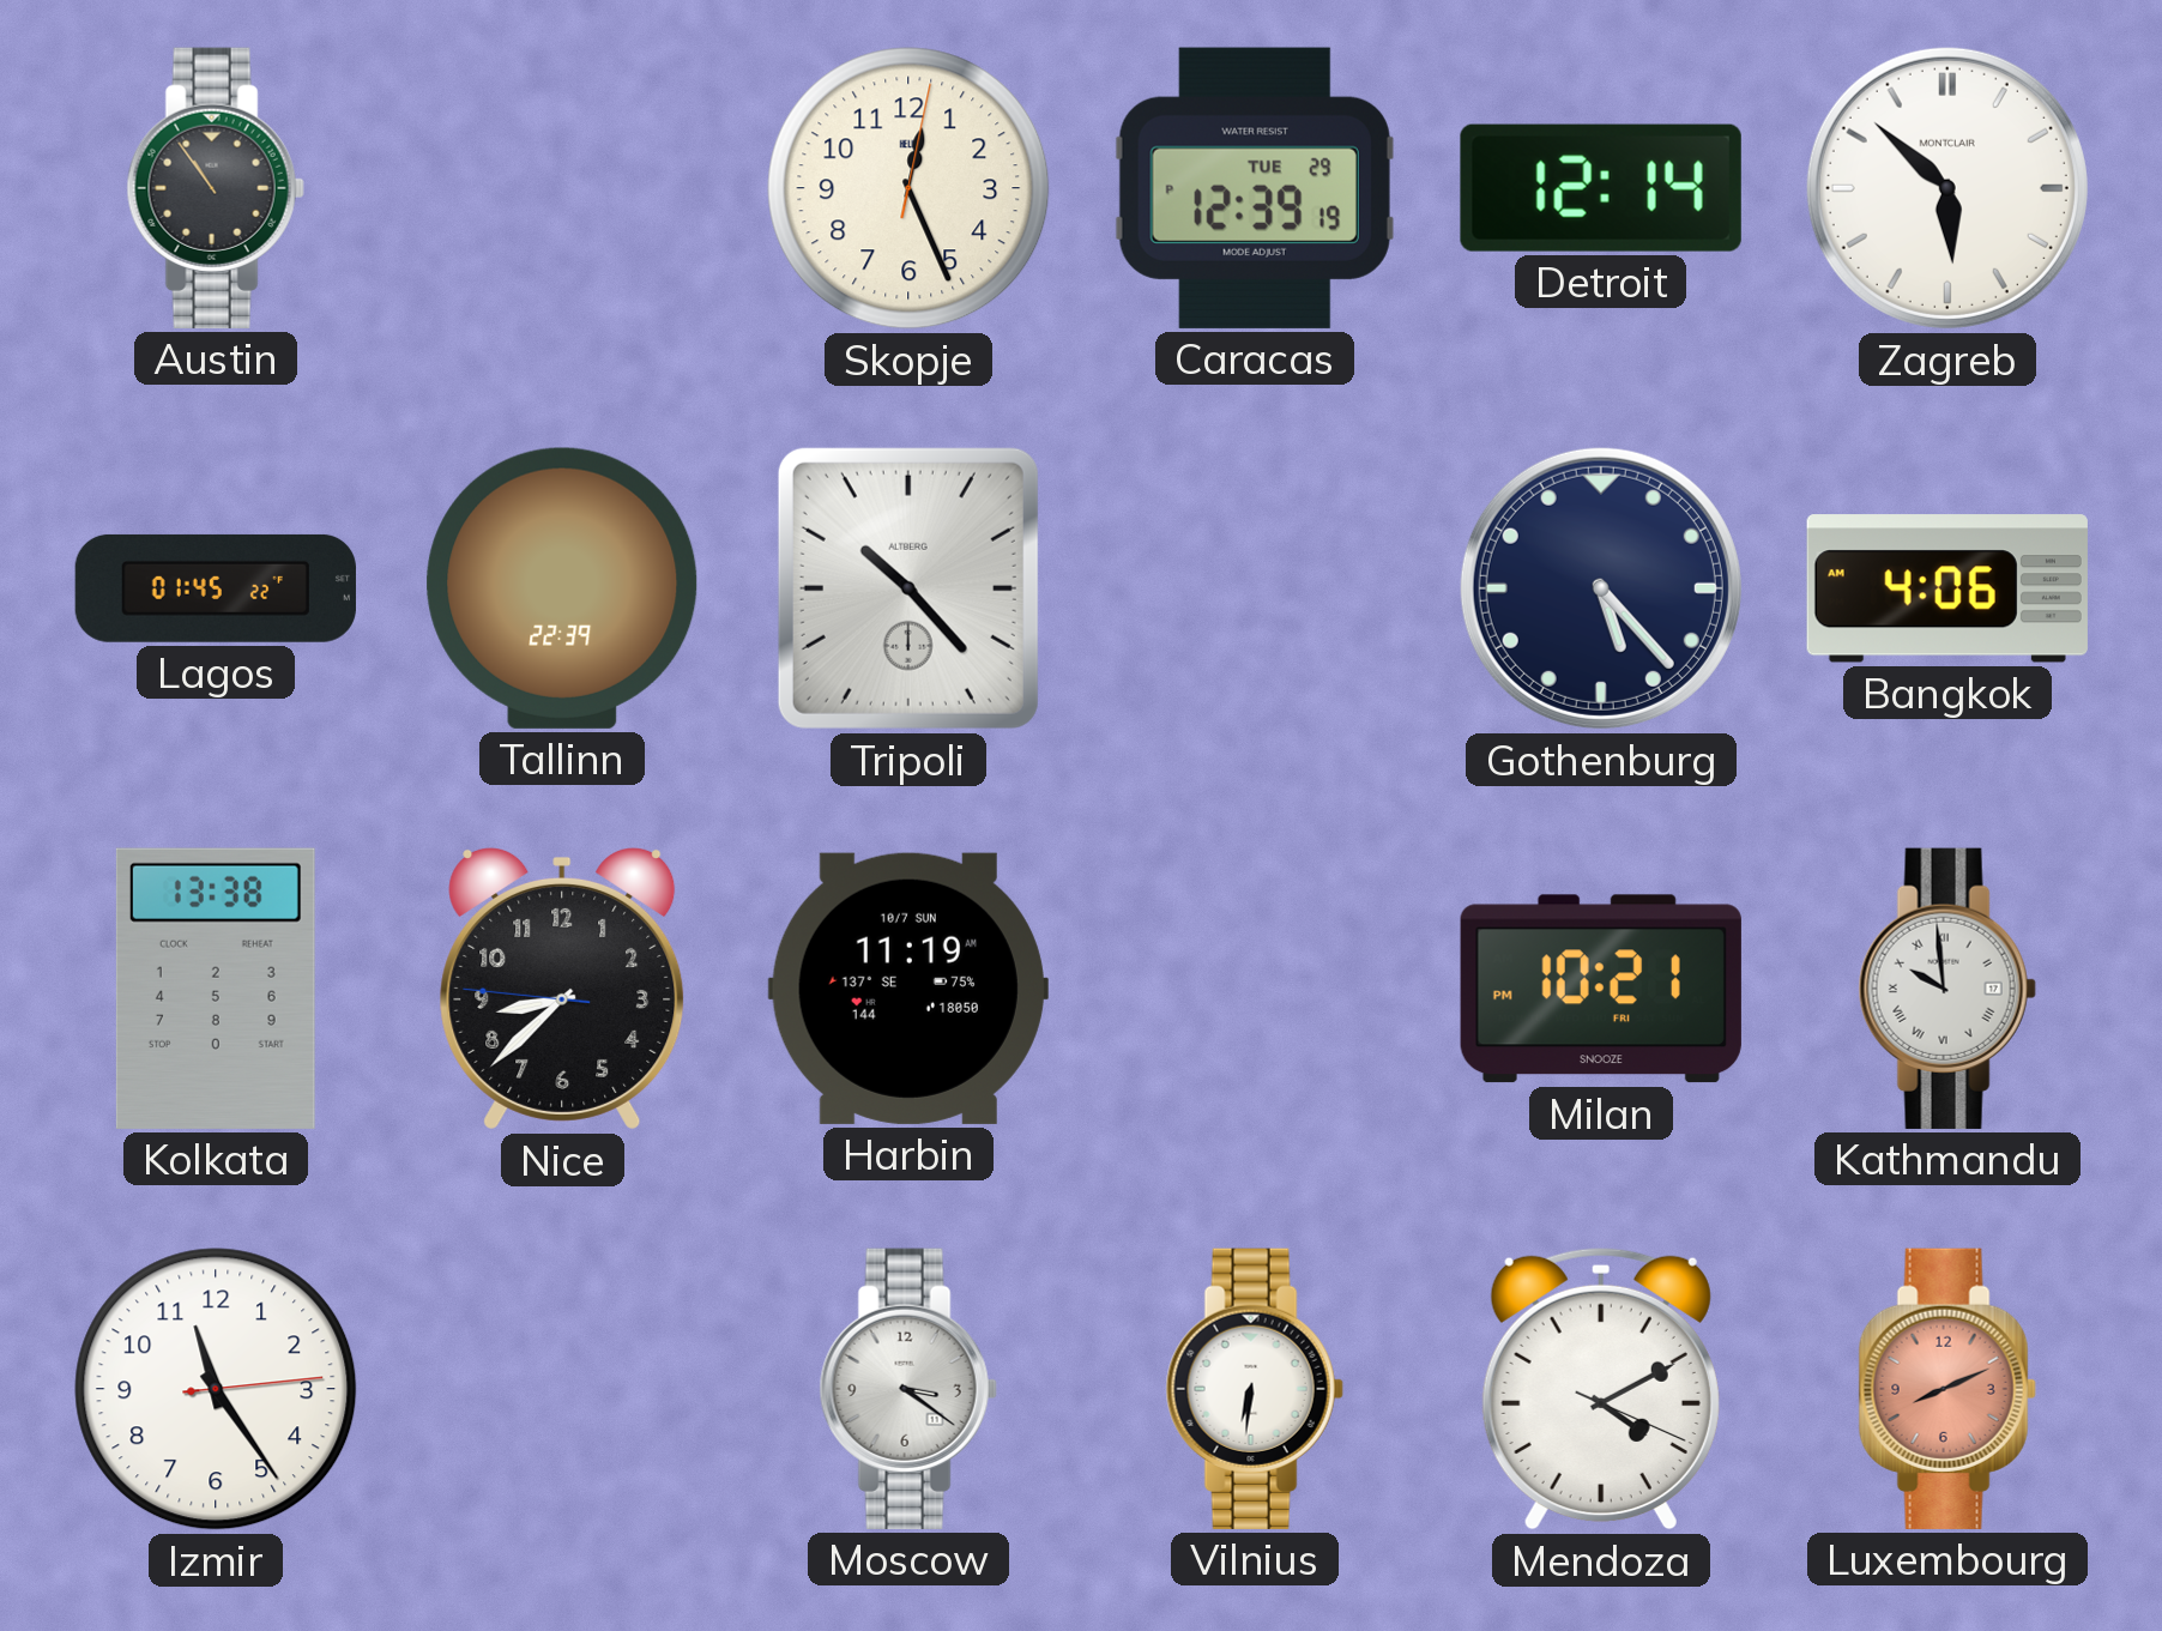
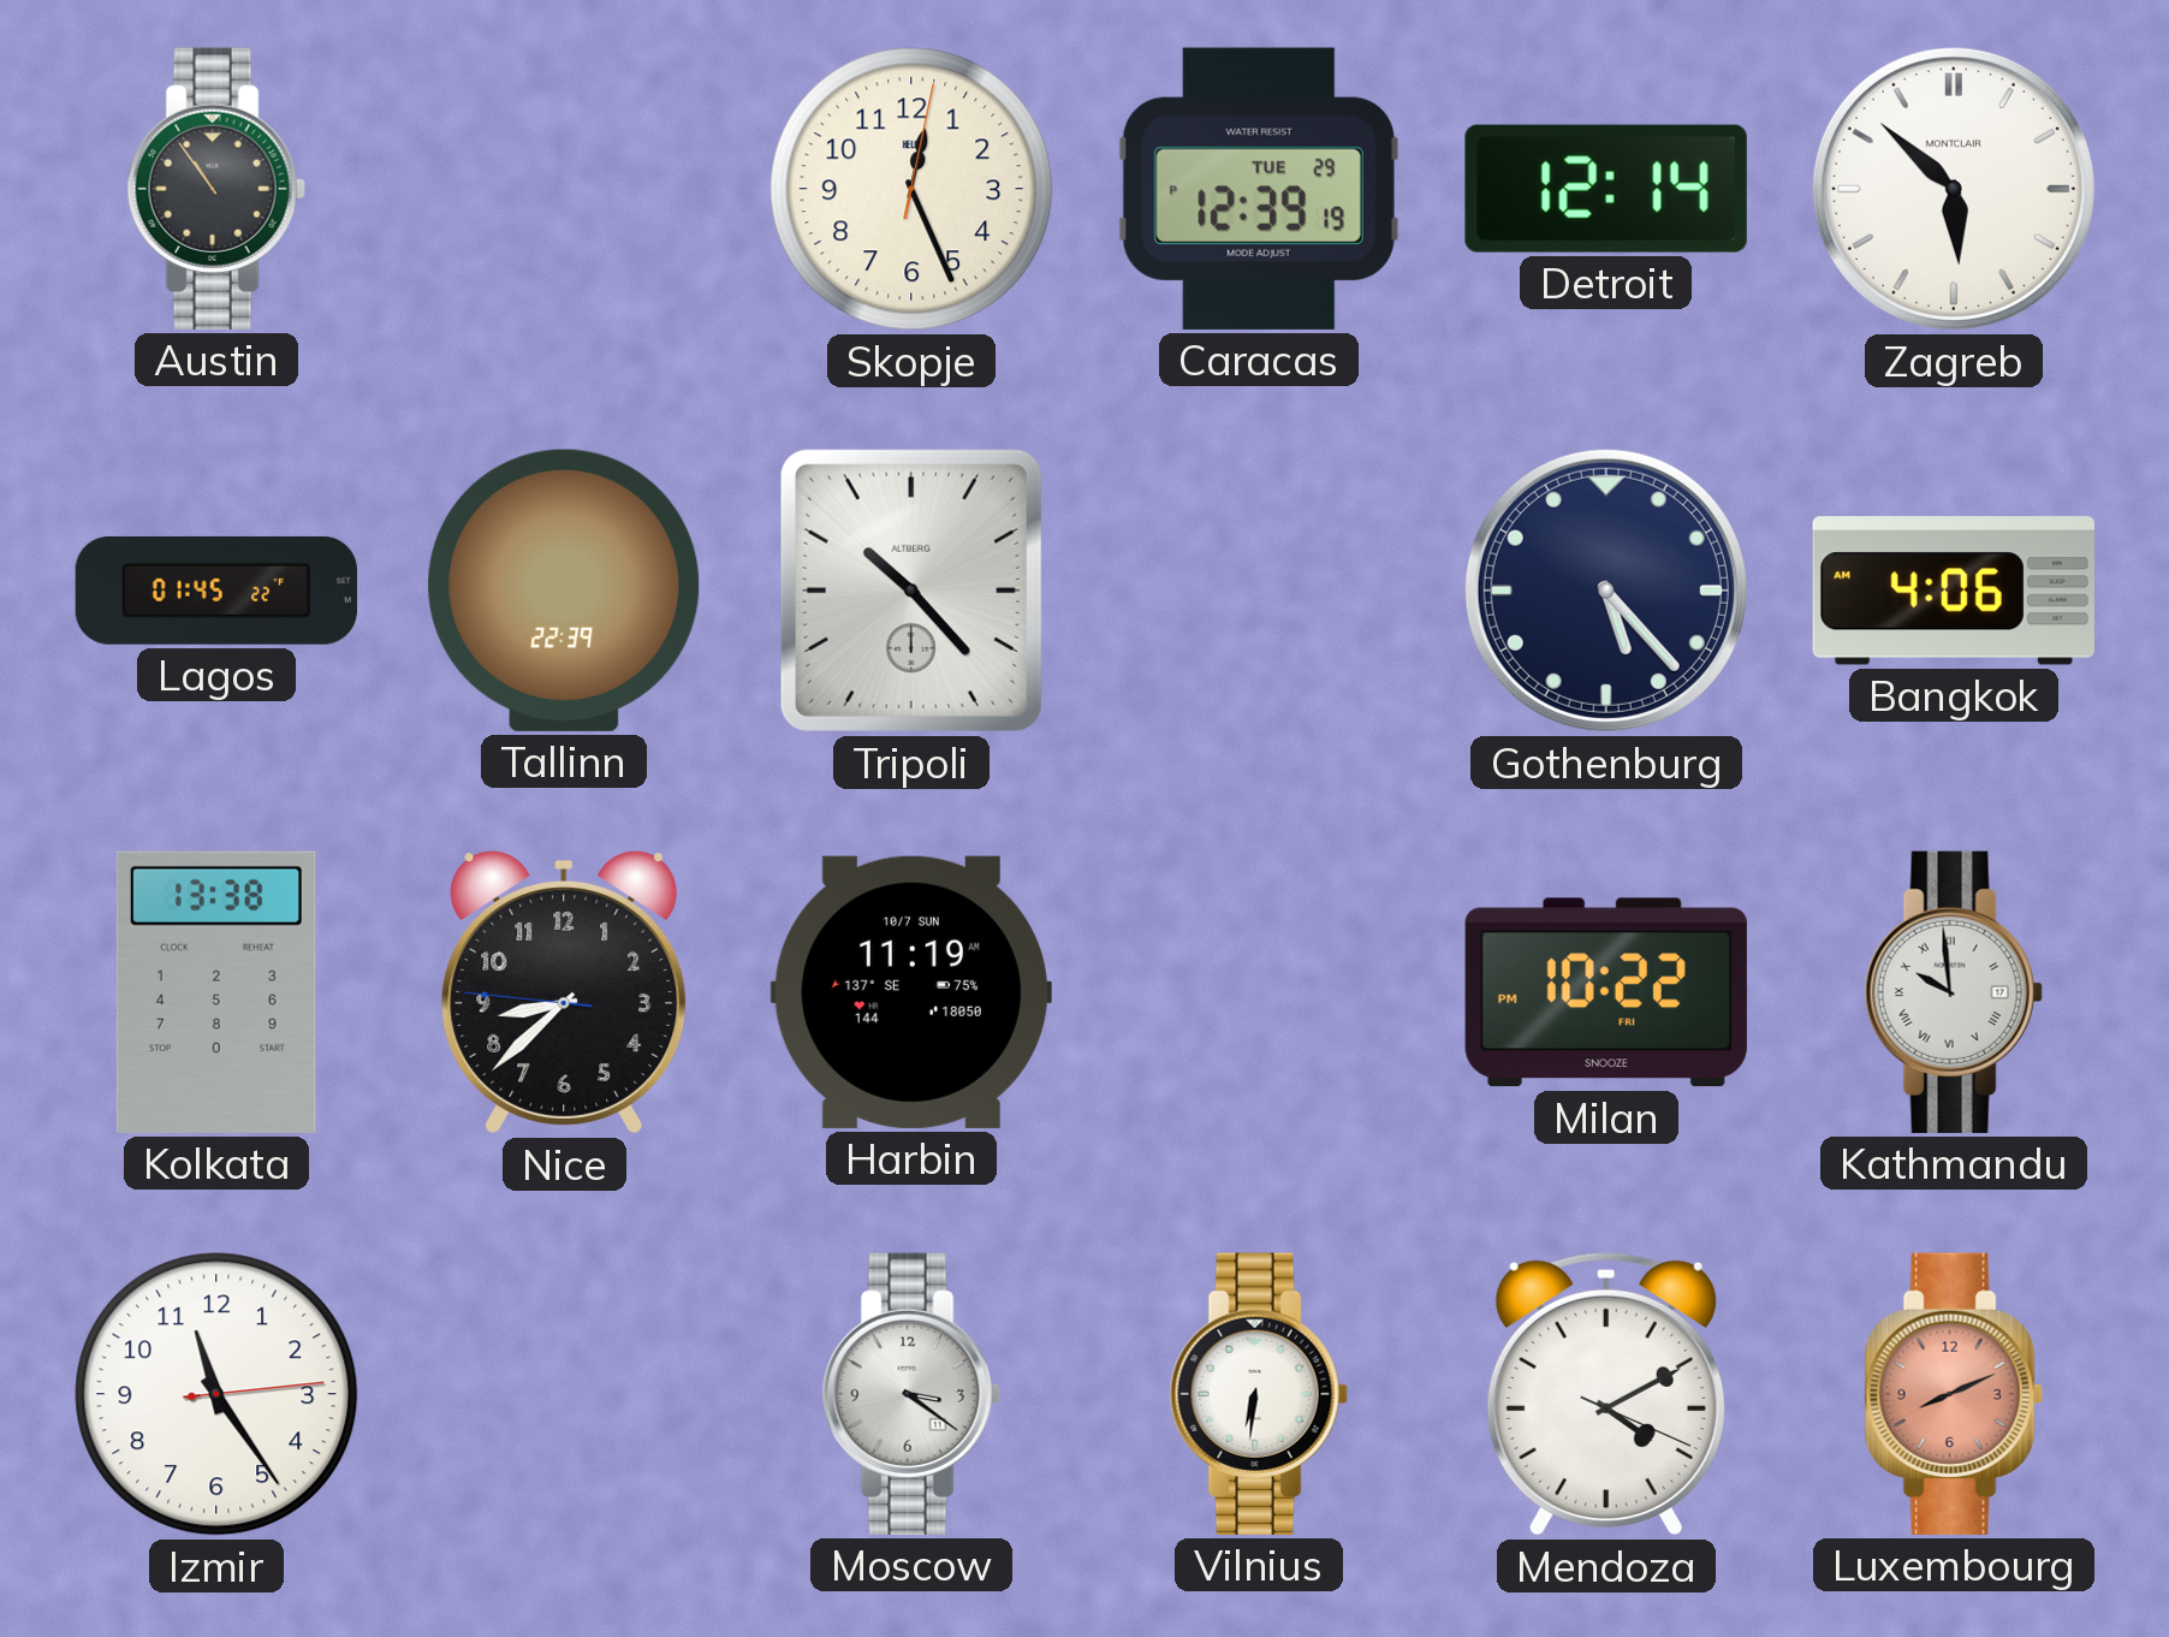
Milan: 10:21 -> 10:22
